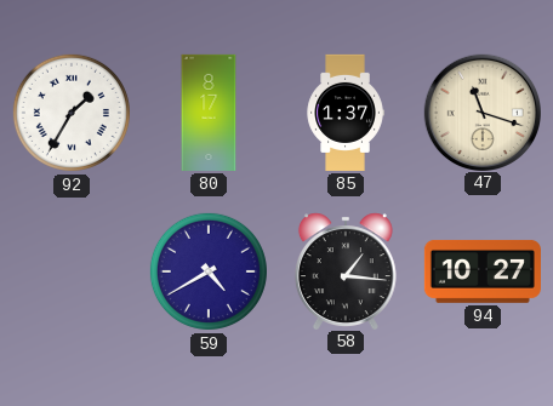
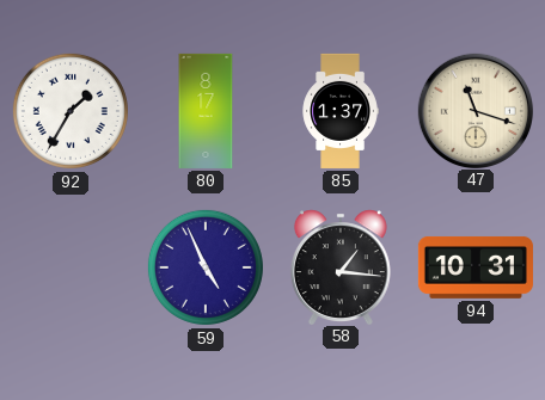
59: 4:40 -> 4:56
94: 10:27 -> 10:31
